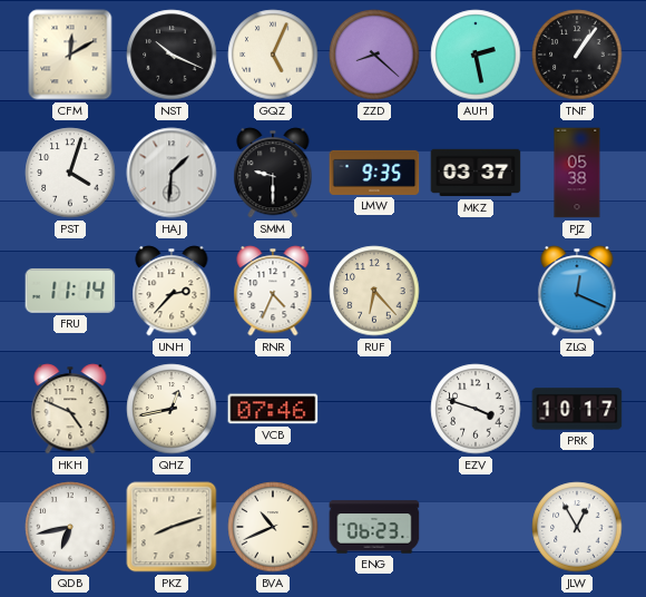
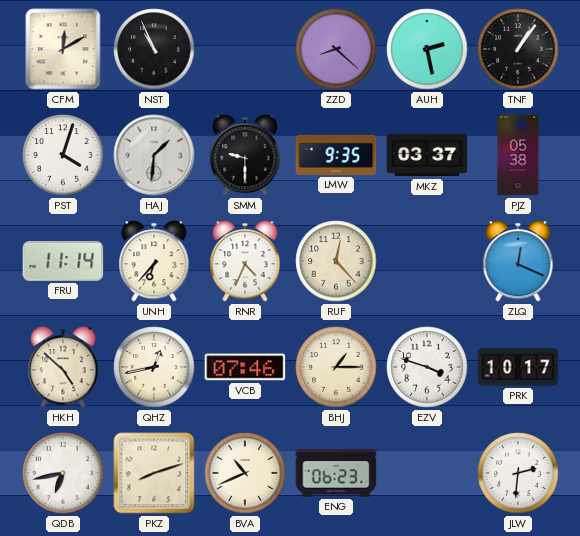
NST: 10:19 -> 10:56
GQZ: 5:04 -> none
UNH: 2:37 -> 6:37
RUF: 6:23 -> 12:23
HKH: 4:49 -> 4:52
BHJ: none -> 1:15
JLW: 12:55 -> 2:31
